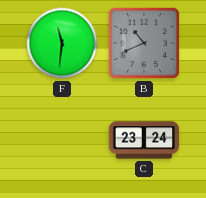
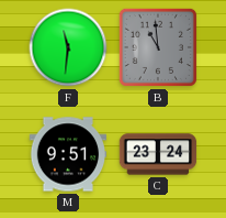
B: 10:41 -> 10:59
M: none -> 9:51
